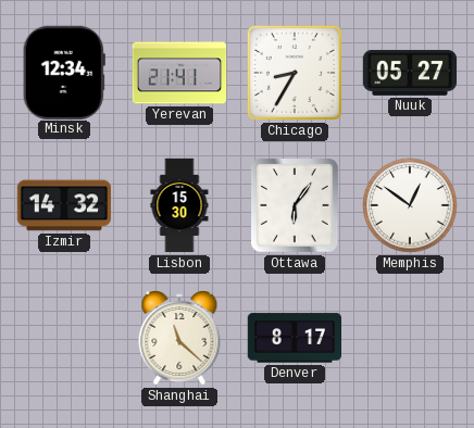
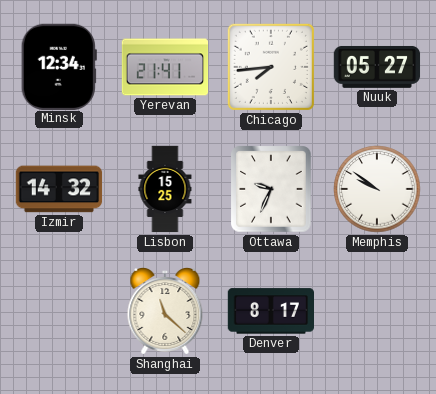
Chicago: 8:35 -> 7:44
Lisbon: 15:30 -> 15:25
Ottawa: 6:06 -> 9:34
Memphis: 12:51 -> 9:51
